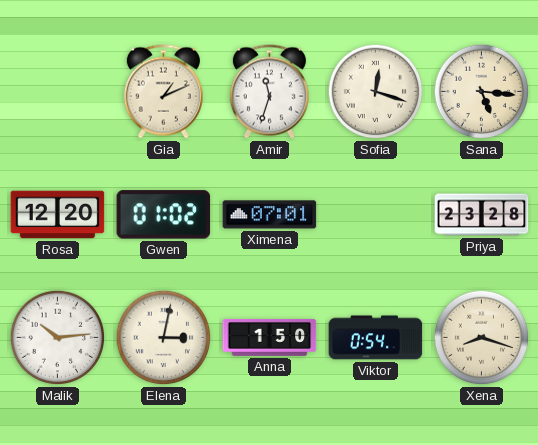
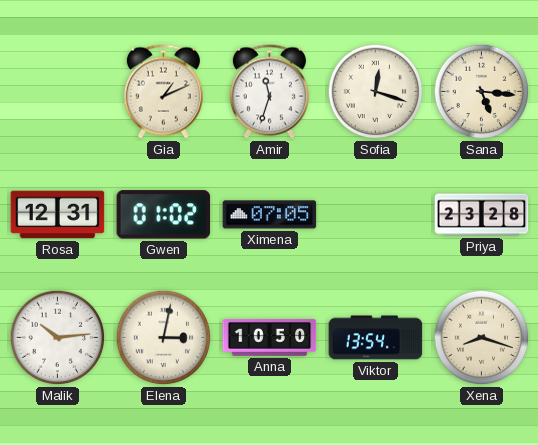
Rosa: 12:20 -> 12:31
Ximena: 07:01 -> 07:05
Anna: 1:50 -> 10:50
Viktor: 0:54 -> 13:54
